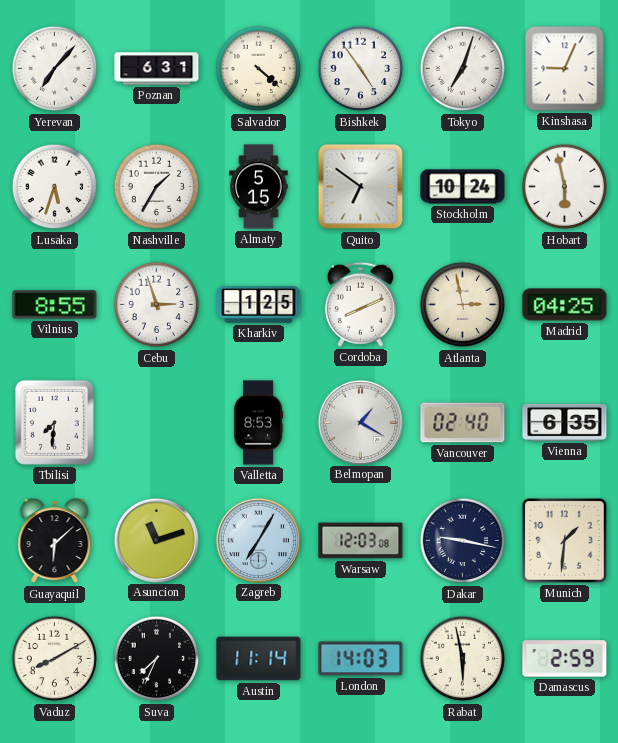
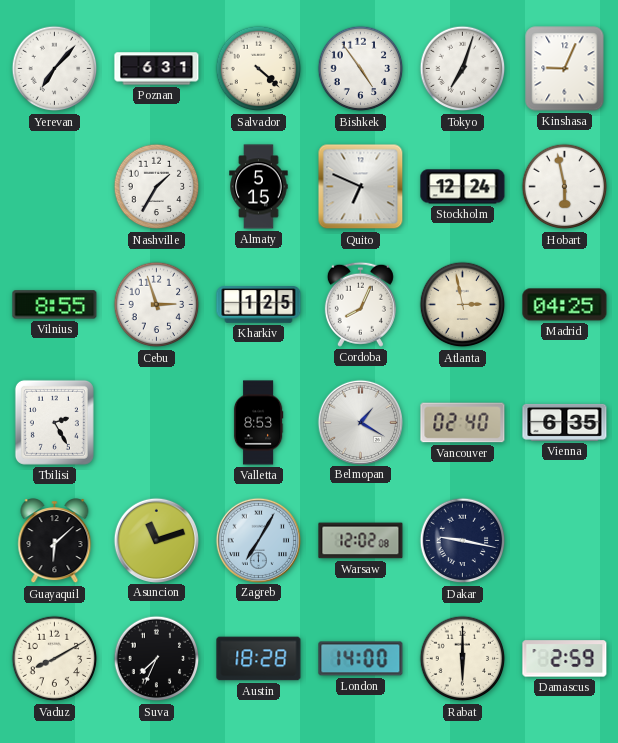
Lusaka: 5:33 -> none
Quito: 6:51 -> 6:49
Stockholm: 10:24 -> 12:24
Cordoba: 8:11 -> 8:04
Tbilisi: 7:31 -> 2:25
Warsaw: 12:03 -> 12:02
Munich: 1:31 -> none
Austin: 11:14 -> 18:28
London: 14:03 -> 14:00
Rabat: 5:58 -> 6:00
